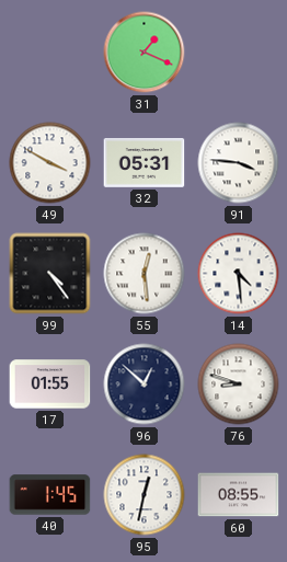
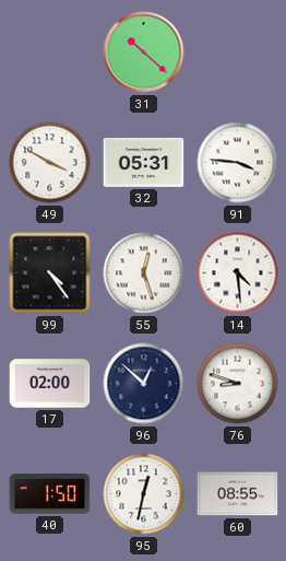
31: 1:19 -> 10:22
55: 12:29 -> 12:27
17: 01:55 -> 02:00
40: 1:45 -> 1:50
